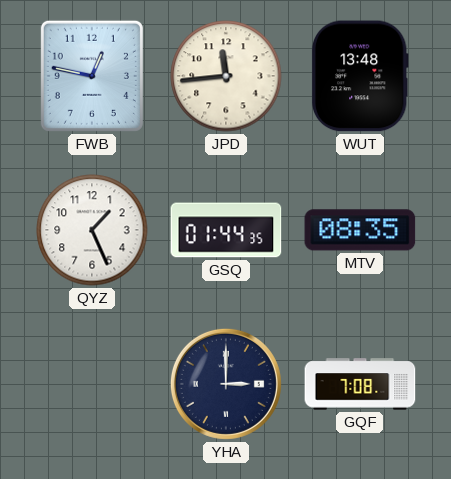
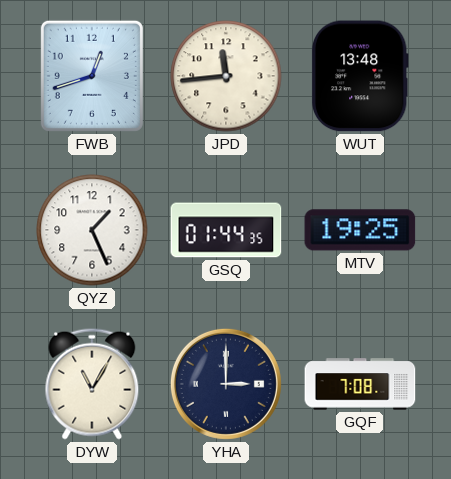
FWB: 12:47 -> 12:42
MTV: 08:35 -> 19:25
DYW: none -> 11:05
